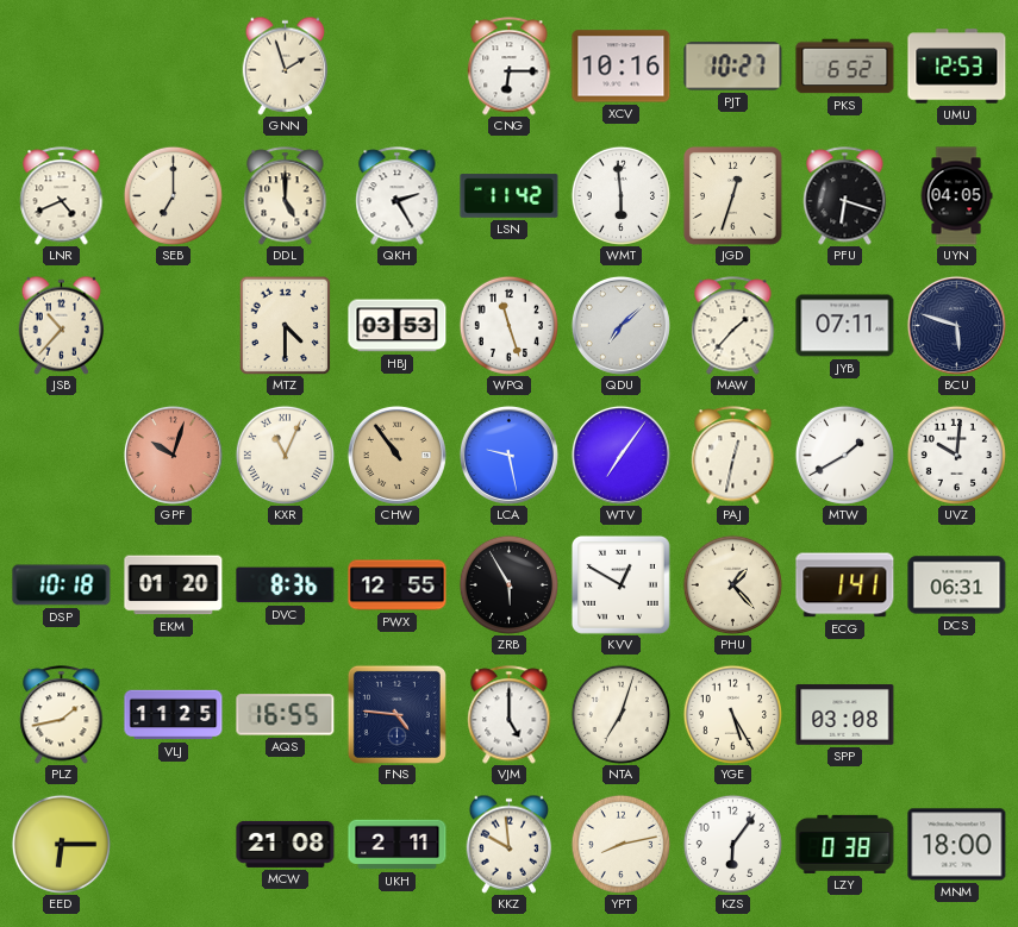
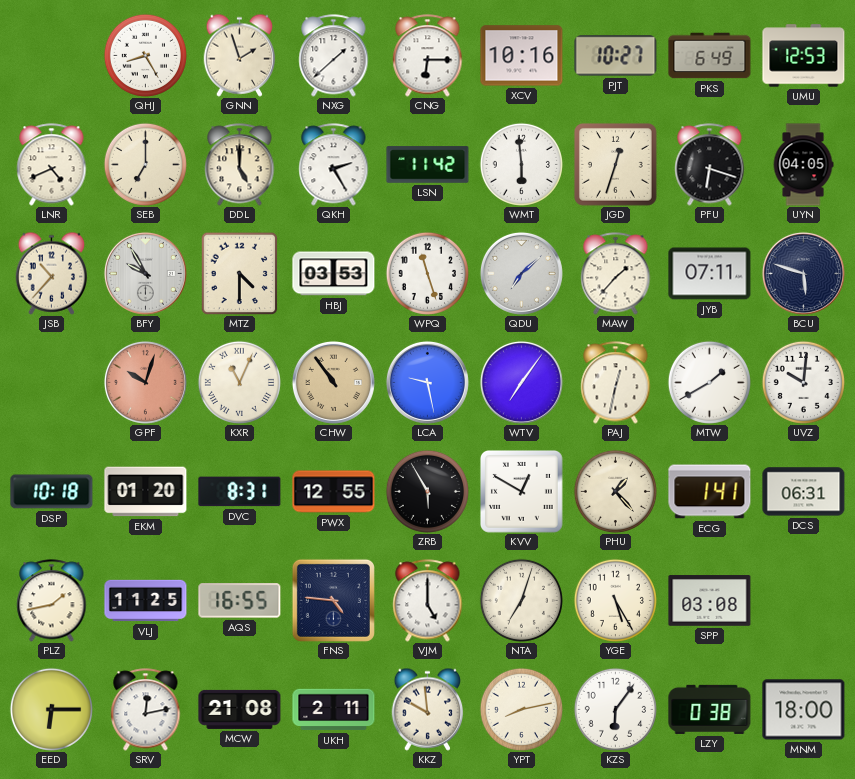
QHJ: none -> 8:25
NXG: none -> 1:38
PKS: 6:52 -> 6:49
BFY: none -> 9:55
DVC: 8:36 -> 8:31
SRV: none -> 12:13
